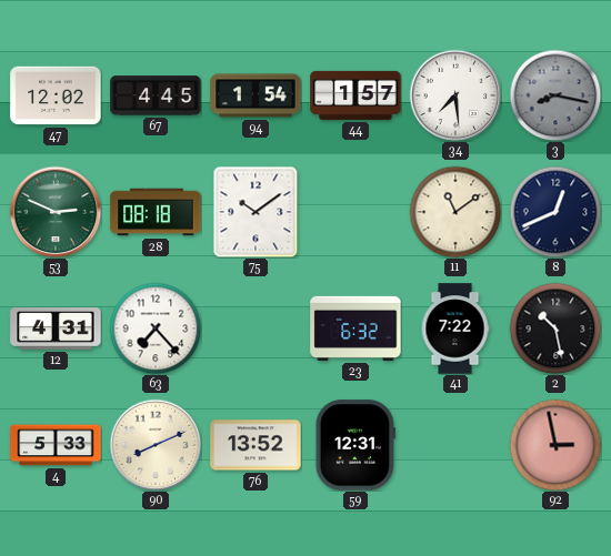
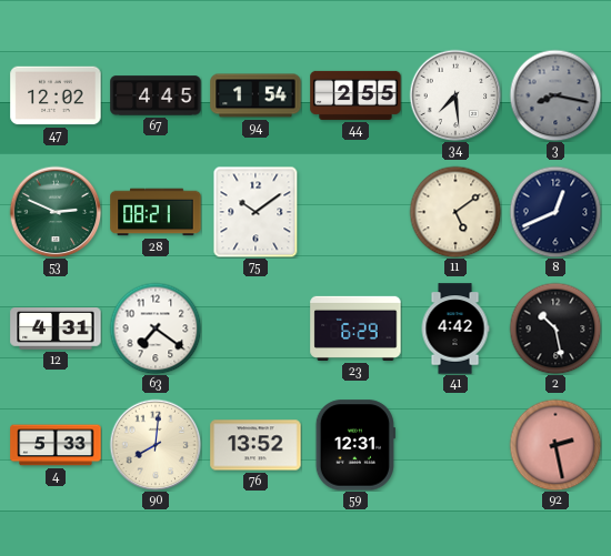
44: 1:57 -> 2:55
28: 08:18 -> 08:21
11: 11:09 -> 5:09
63: 7:23 -> 7:21
23: 6:32 -> 6:29
41: 7:22 -> 4:42
90: 8:11 -> 8:01
92: 2:58 -> 2:28
